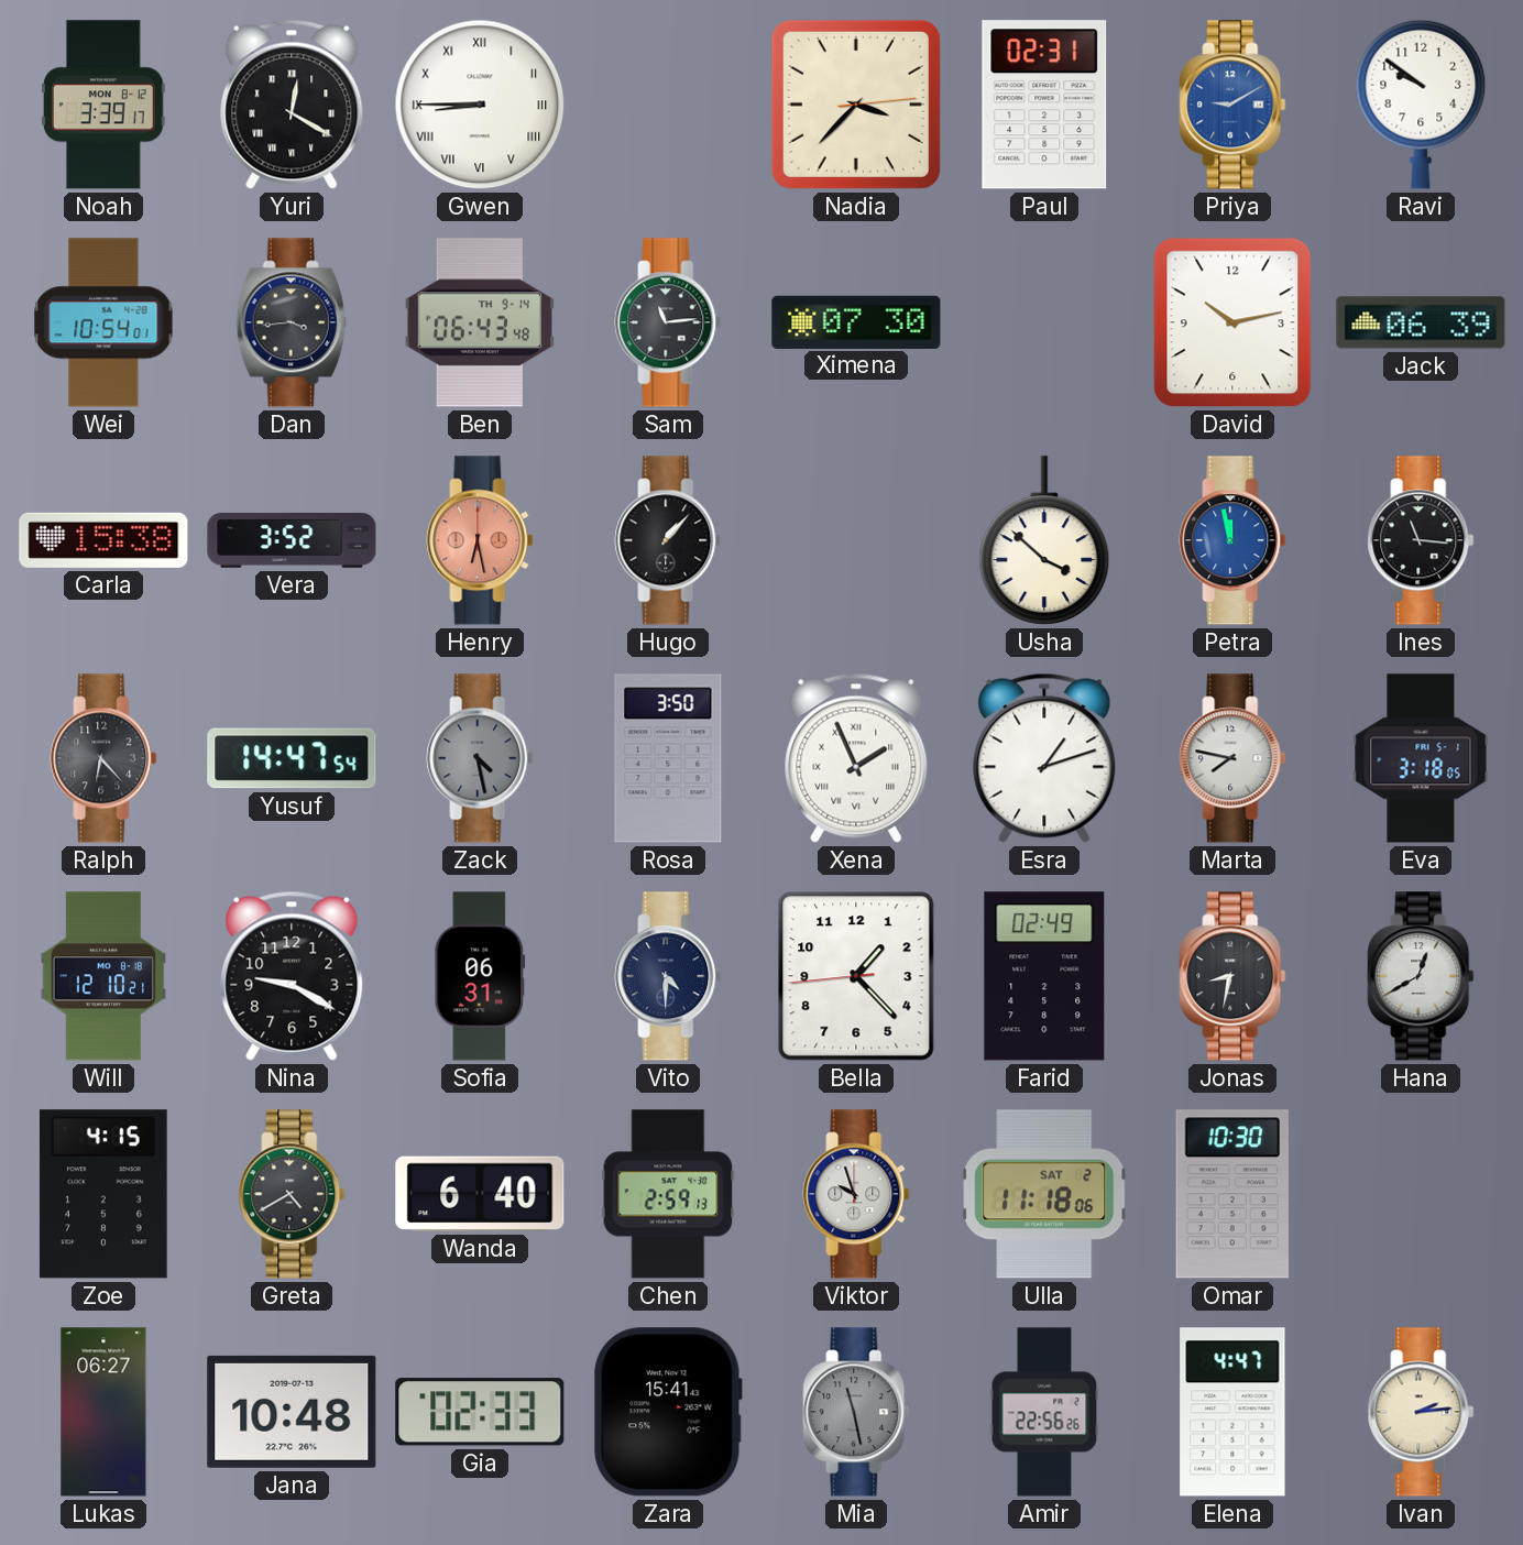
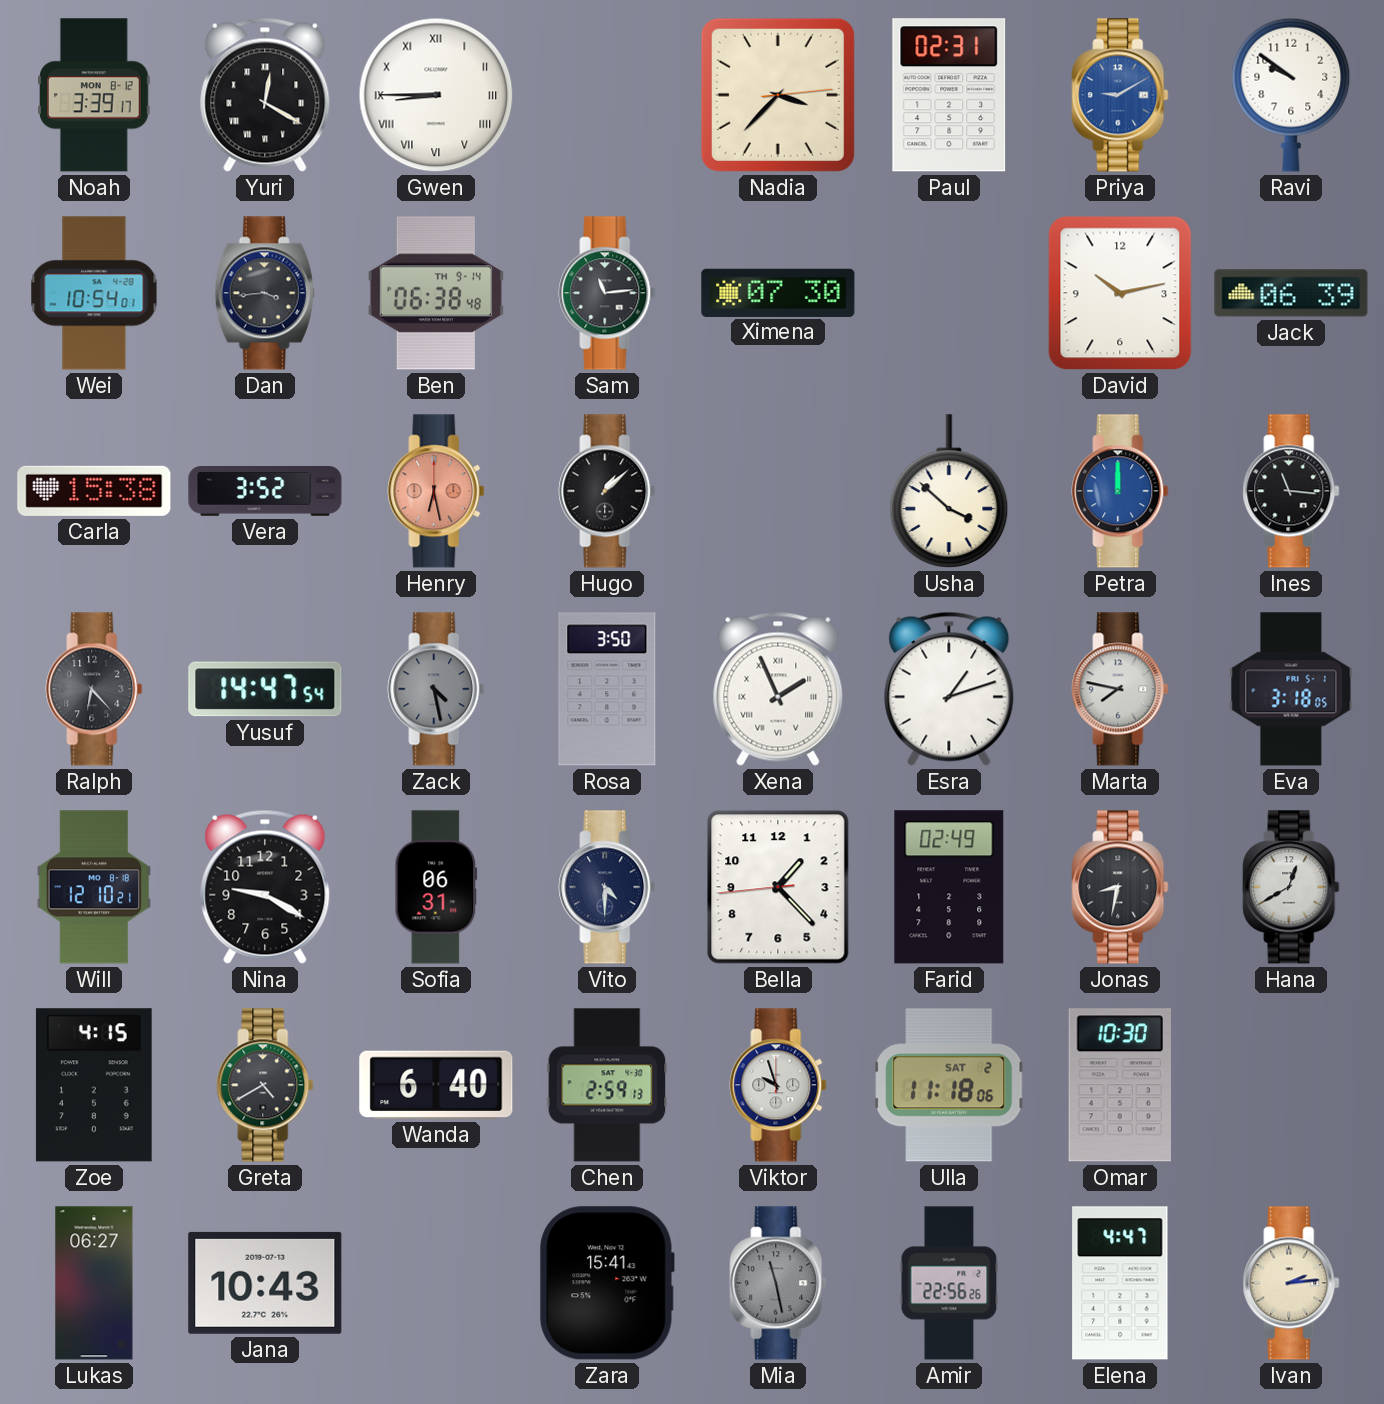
Ben: 06:43 -> 06:38
Hugo: 1:07 -> 1:08
Petra: 11:58 -> 12:00
Jana: 10:48 -> 10:43
Gia: 02:33 -> none
